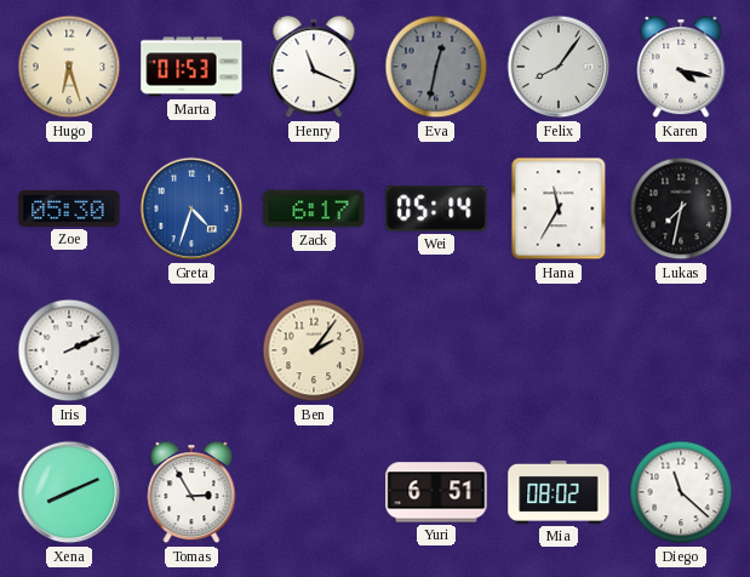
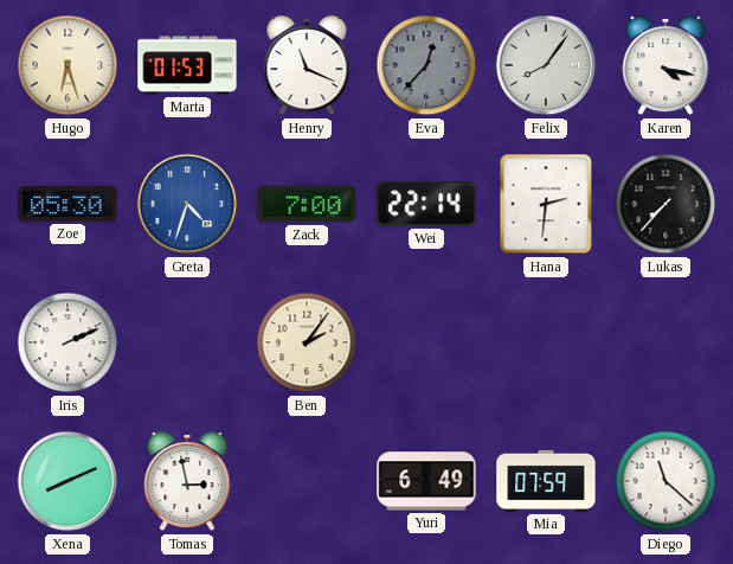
Eva: 12:32 -> 12:37
Zack: 6:17 -> 7:00
Wei: 05:14 -> 22:14
Hana: 11:35 -> 2:31
Lukas: 7:32 -> 7:37
Tomas: 2:55 -> 2:58
Yuri: 6:51 -> 6:49
Mia: 08:02 -> 07:59
